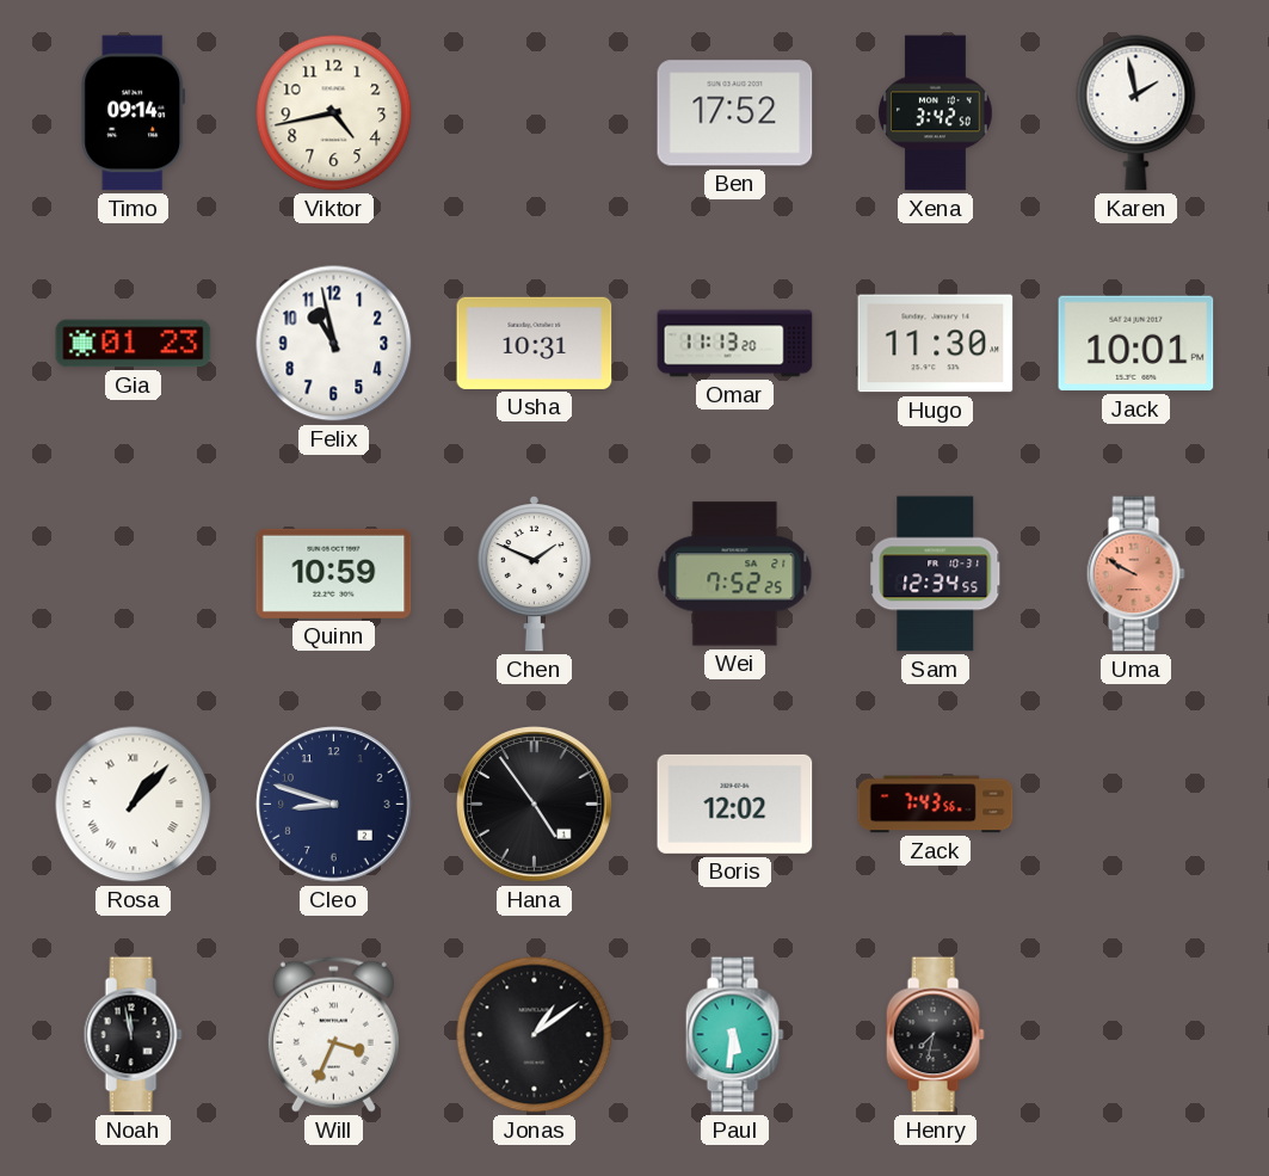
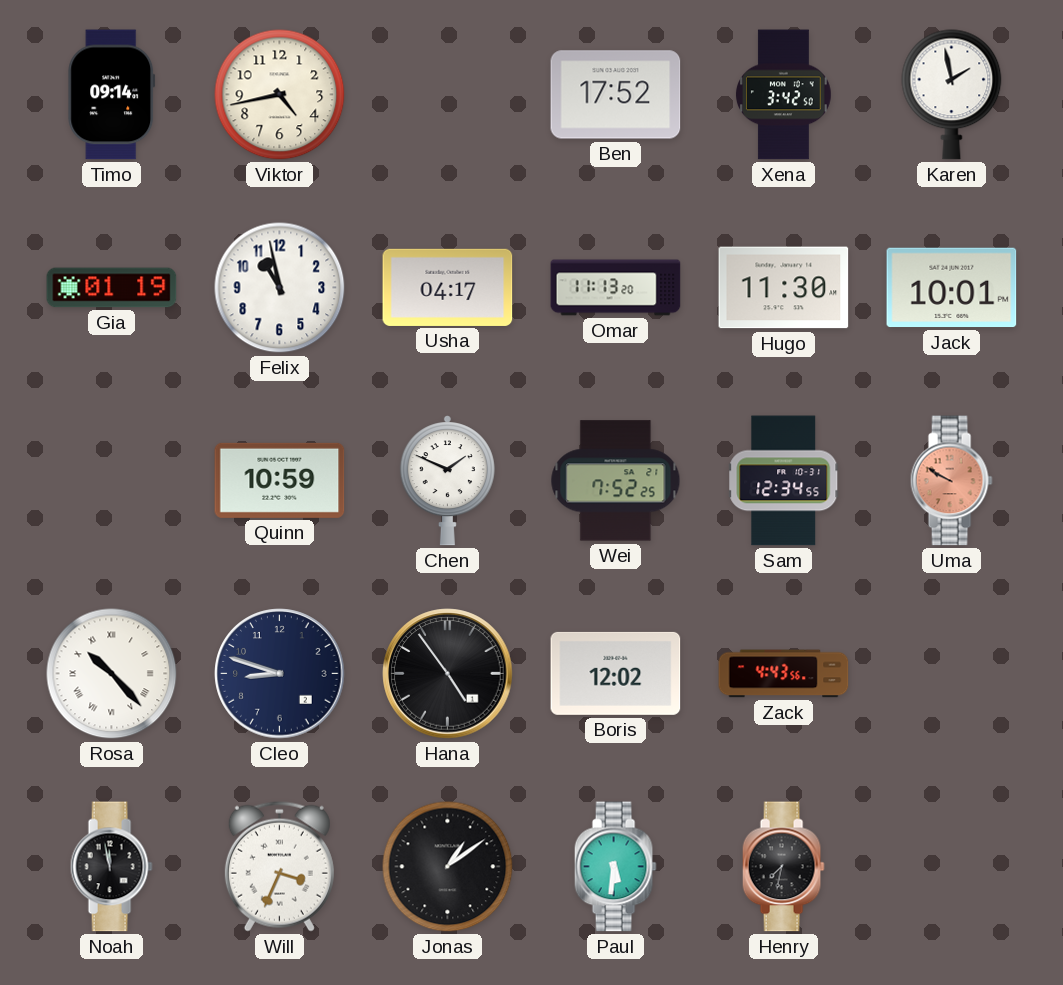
Gia: 01:23 -> 01:19
Usha: 10:31 -> 04:17
Rosa: 1:07 -> 10:23
Zack: 7:43 -> 4:43
